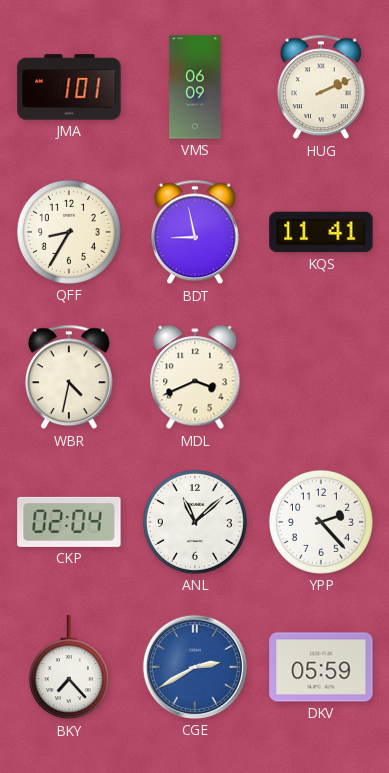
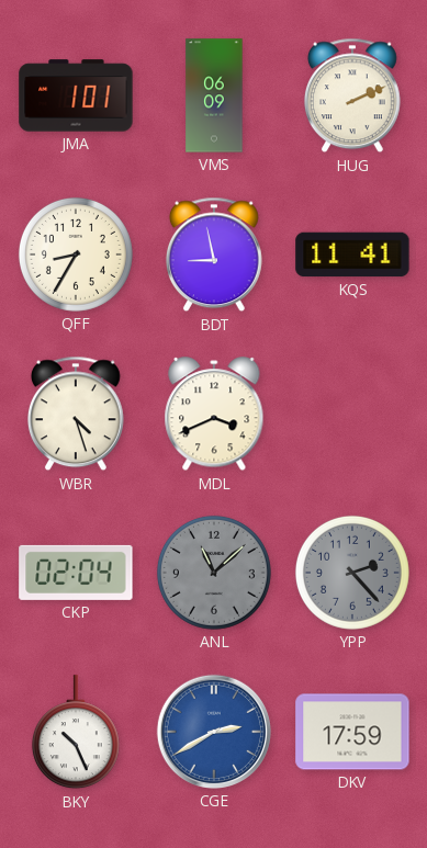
WBR: 4:32 -> 4:27
ANL dial: white -> grey
YPP dial: white -> grey
BKY: 7:23 -> 10:26
DKV: 05:59 -> 17:59
